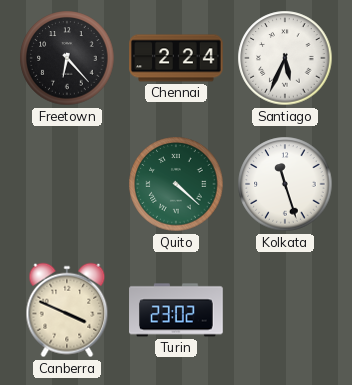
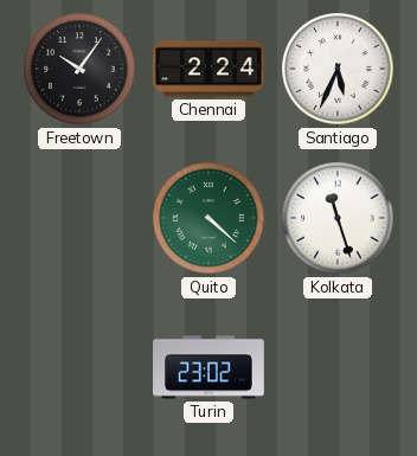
Freetown: 6:23 -> 10:06
Canberra: 3:49 -> none
